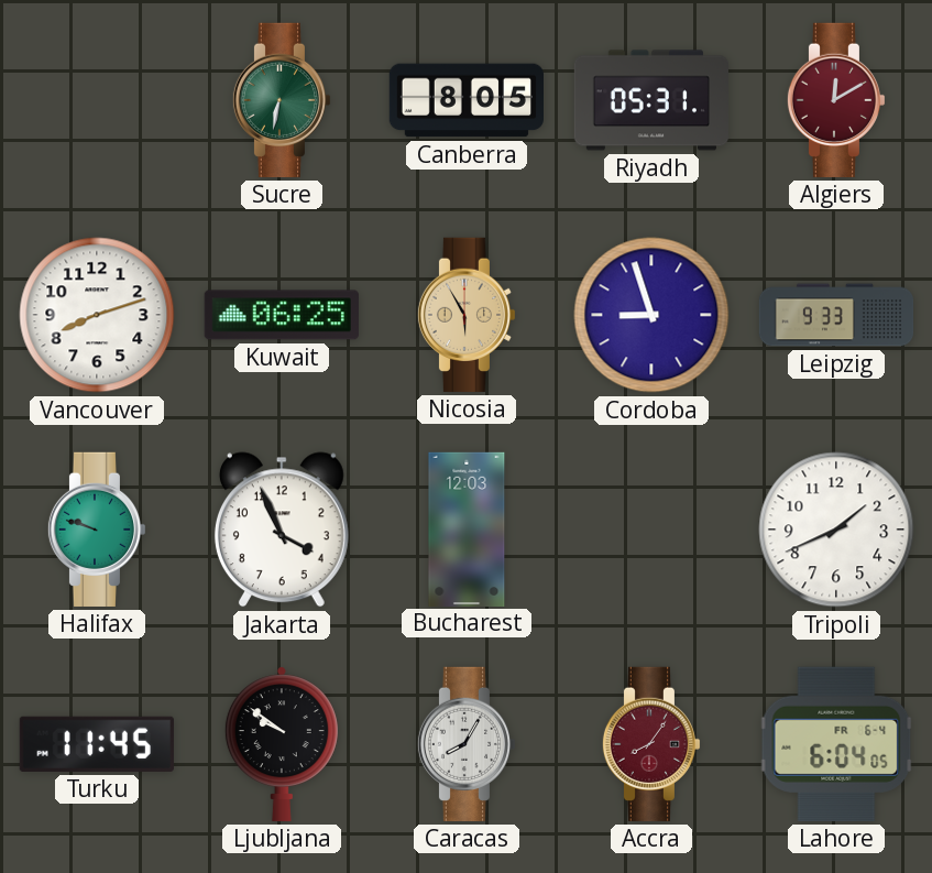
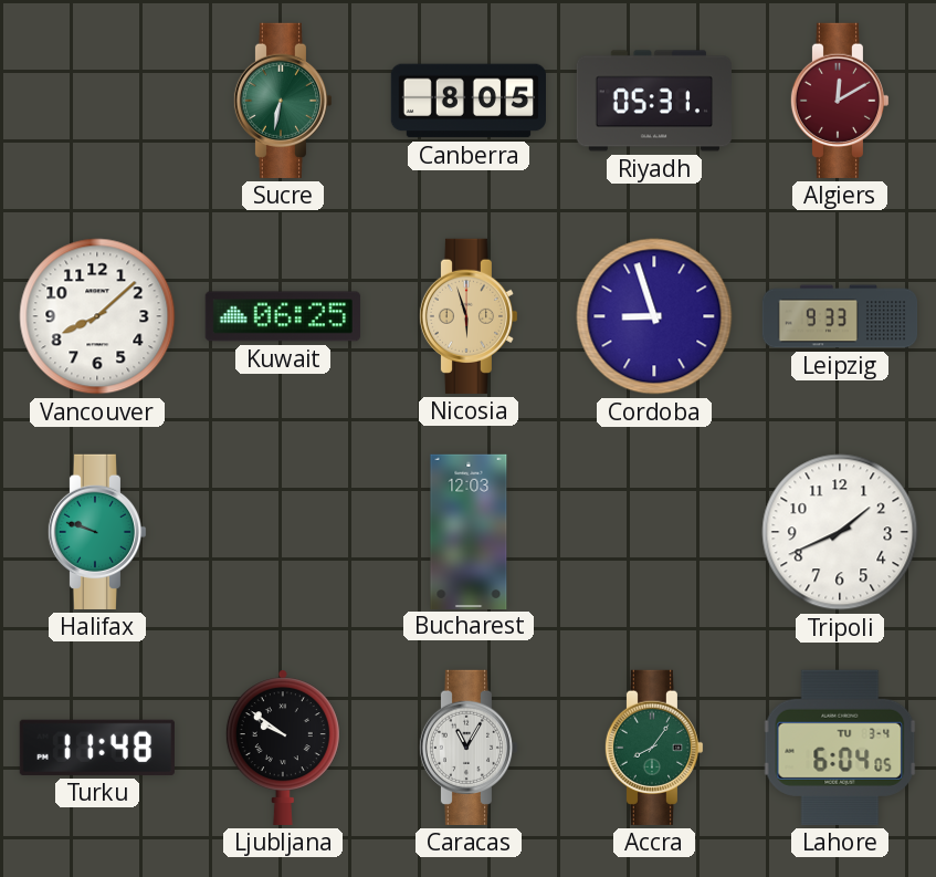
Vancouver: 8:12 -> 8:08
Nicosia: 5:55 -> 5:57
Jakarta: 3:56 -> none
Turku: 11:45 -> 11:48
Caracas: 8:05 -> 11:05
Accra dial: burgundy -> green
Lahore date: FR 6-4 -> TU 3-4
